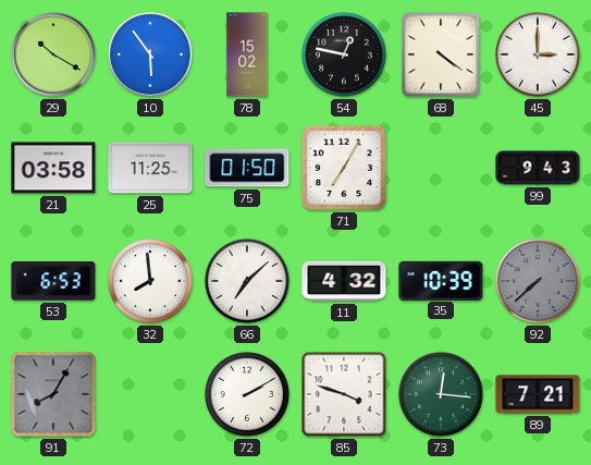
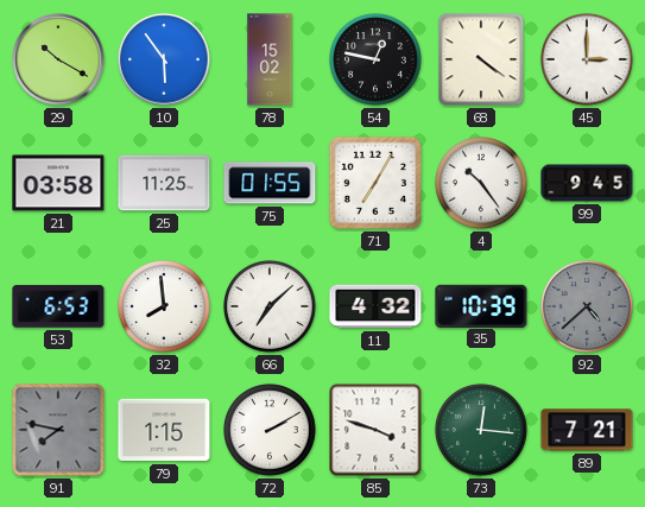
75: 01:50 -> 01:55
4: none -> 10:24
99: 9:43 -> 9:45
92: 7:38 -> 4:38
91: 8:05 -> 7:47
79: none -> 1:15
